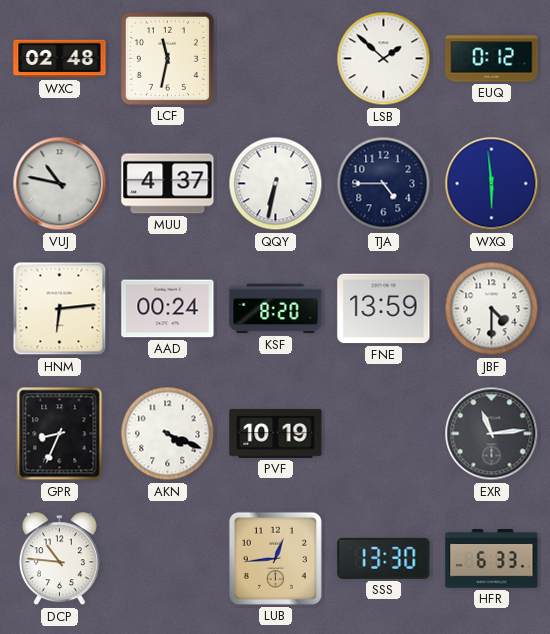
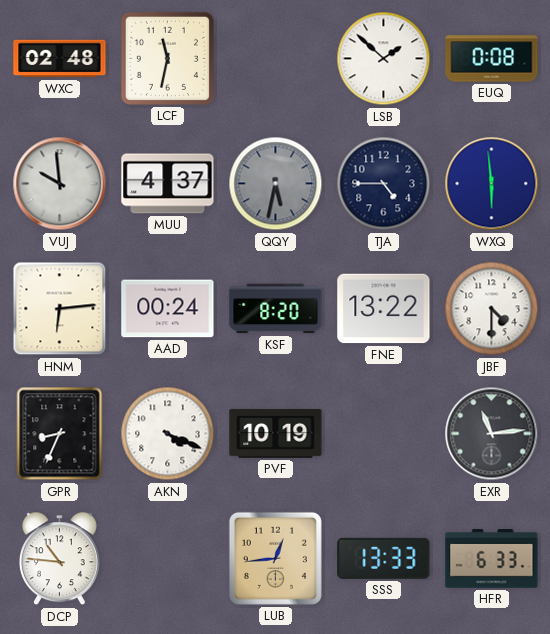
EUQ: 0:12 -> 0:08
VUJ: 10:47 -> 9:59
QQY: 6:32 -> 5:32
QQY dial: white -> grey
FNE: 13:59 -> 13:22
SSS: 13:30 -> 13:33
